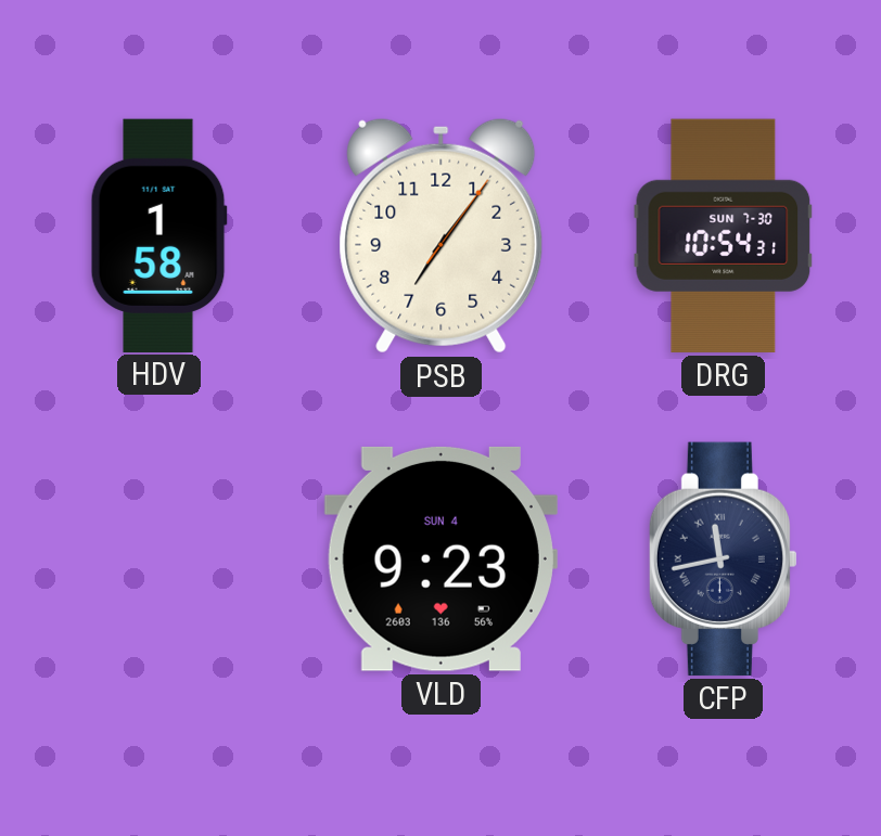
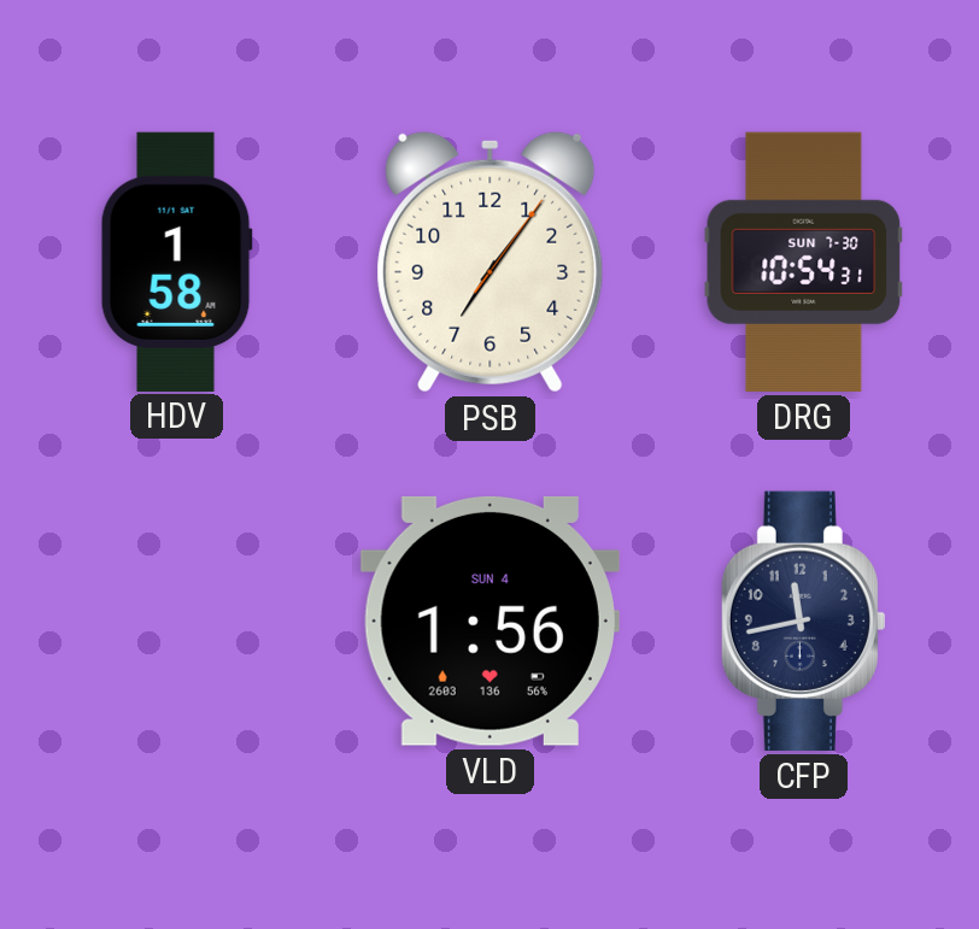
VLD: 9:23 -> 1:56
CFP numerals: Roman -> Arabic
